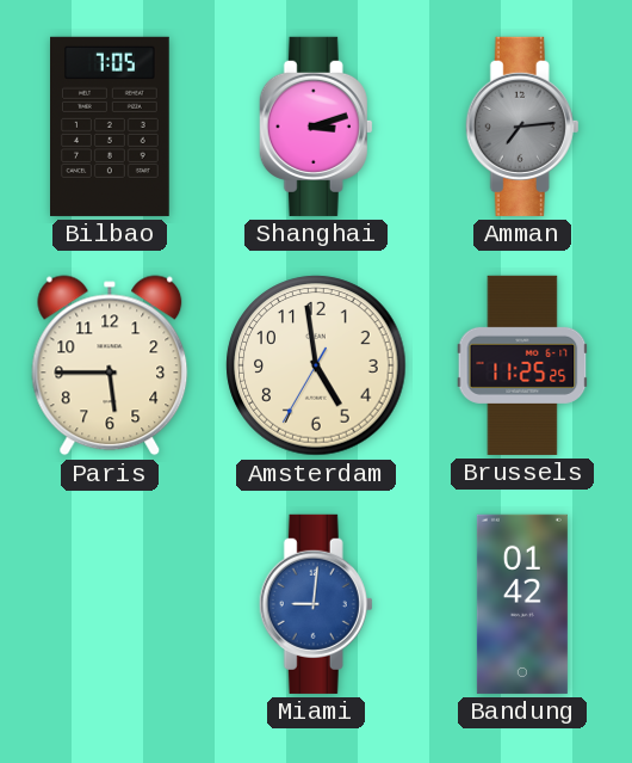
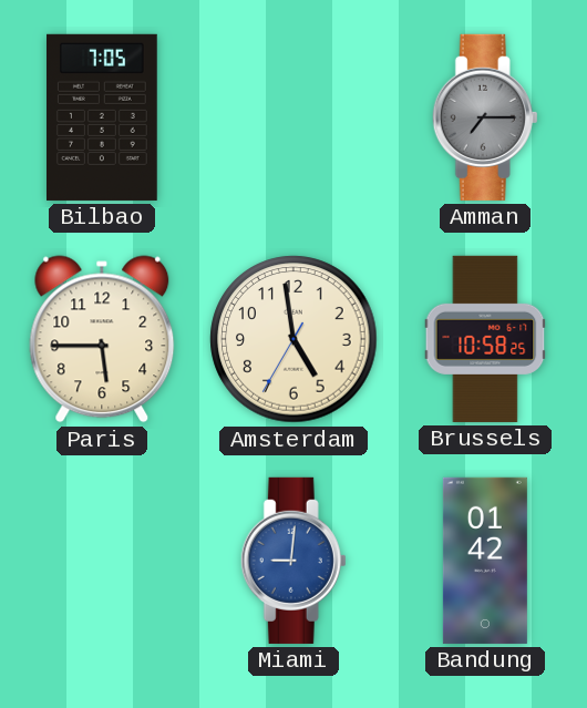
Shanghai: 3:12 -> none
Amman: 7:14 -> 7:15
Brussels: 11:25 -> 10:58
